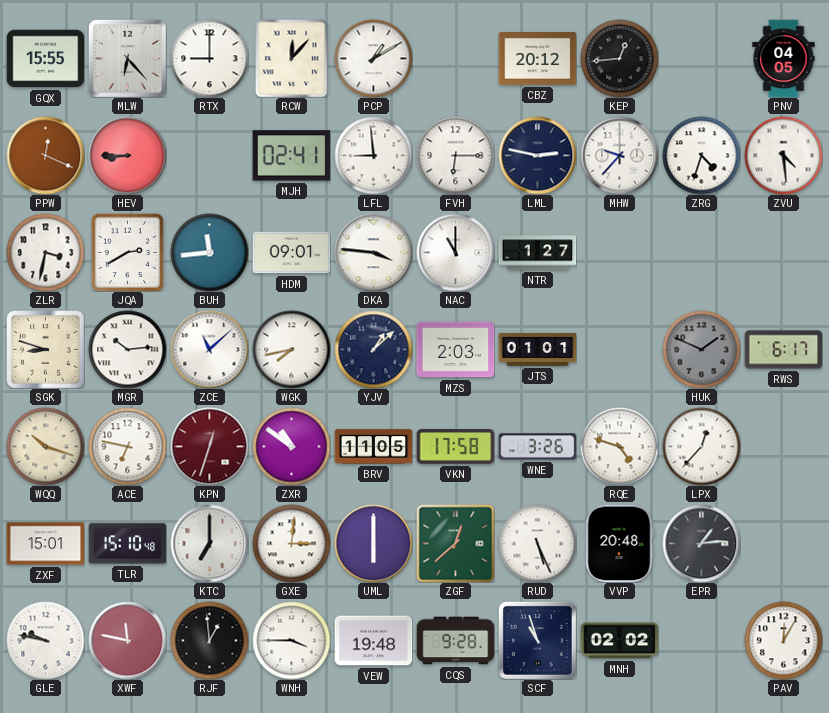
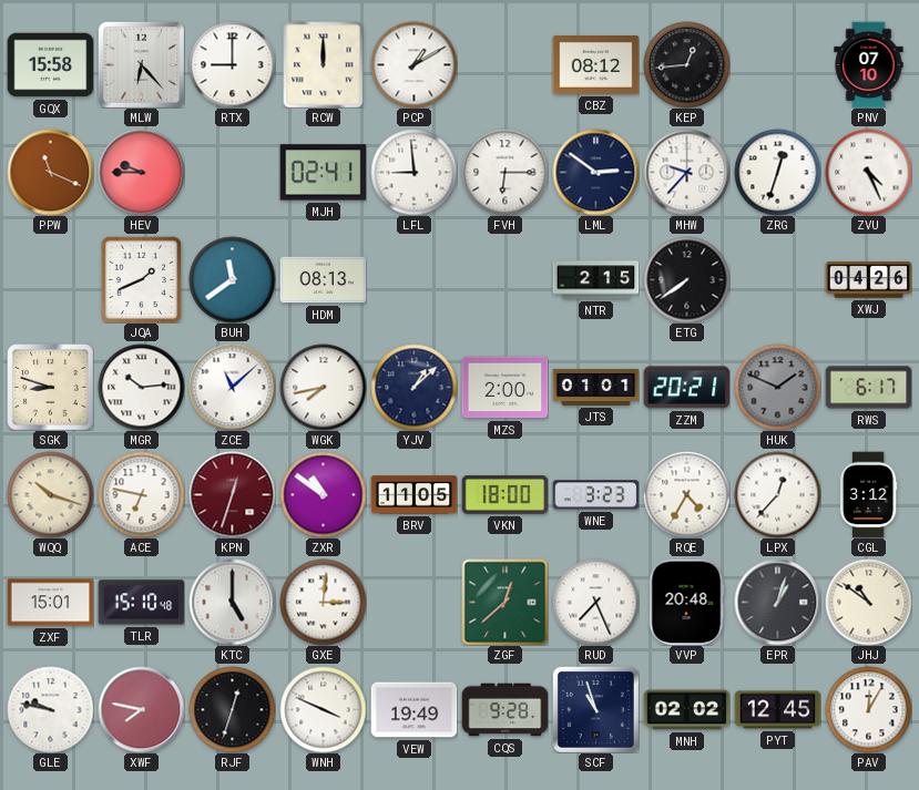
GQX: 15:55 -> 15:58
RCW: 12:07 -> 12:00
CBZ: 20:12 -> 08:12
PNV: 04:05 -> 07:10
PPW: 12:19 -> 11:19
HEV: 8:45 -> 9:45
LML: 2:47 -> 2:51
ZRG: 4:33 -> 12:33
ZVU: 4:29 -> 4:26
ZLR: 3:32 -> none
JQA: 2:40 -> 1:41
BUH: 11:44 -> 11:39
HDM: 09:01 -> 08:13
DKA: 3:46 -> none
NAC: 11:00 -> none
NTR: 1:27 -> 2:15
ETG: none -> 7:39
XWJ: none -> 04:26
MZS: 2:03 -> 2:00
ZZM: none -> 20:21
VKN: 17:58 -> 18:00
WNE: 3:26 -> 3:23
RQE: 4:48 -> 4:35
CGL: none -> 3:12
KTC: 7:00 -> 5:00
UML: 6:00 -> none
RUD: 5:26 -> 7:26
EPR: 1:14 -> 1:03
JHJ: none -> 10:51
XWF: 11:47 -> 7:47
RJF: 12:59 -> 12:33
WNH: 3:45 -> 3:49
VEW: 19:48 -> 19:49
PYT: none -> 12:45
